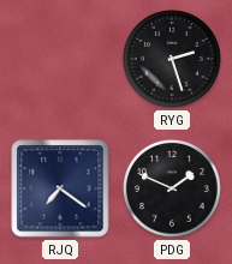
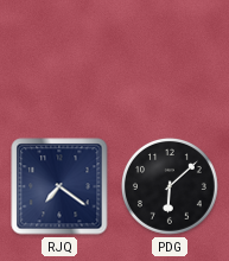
RYG: 2:27 -> none
PDG: 1:49 -> 6:08
